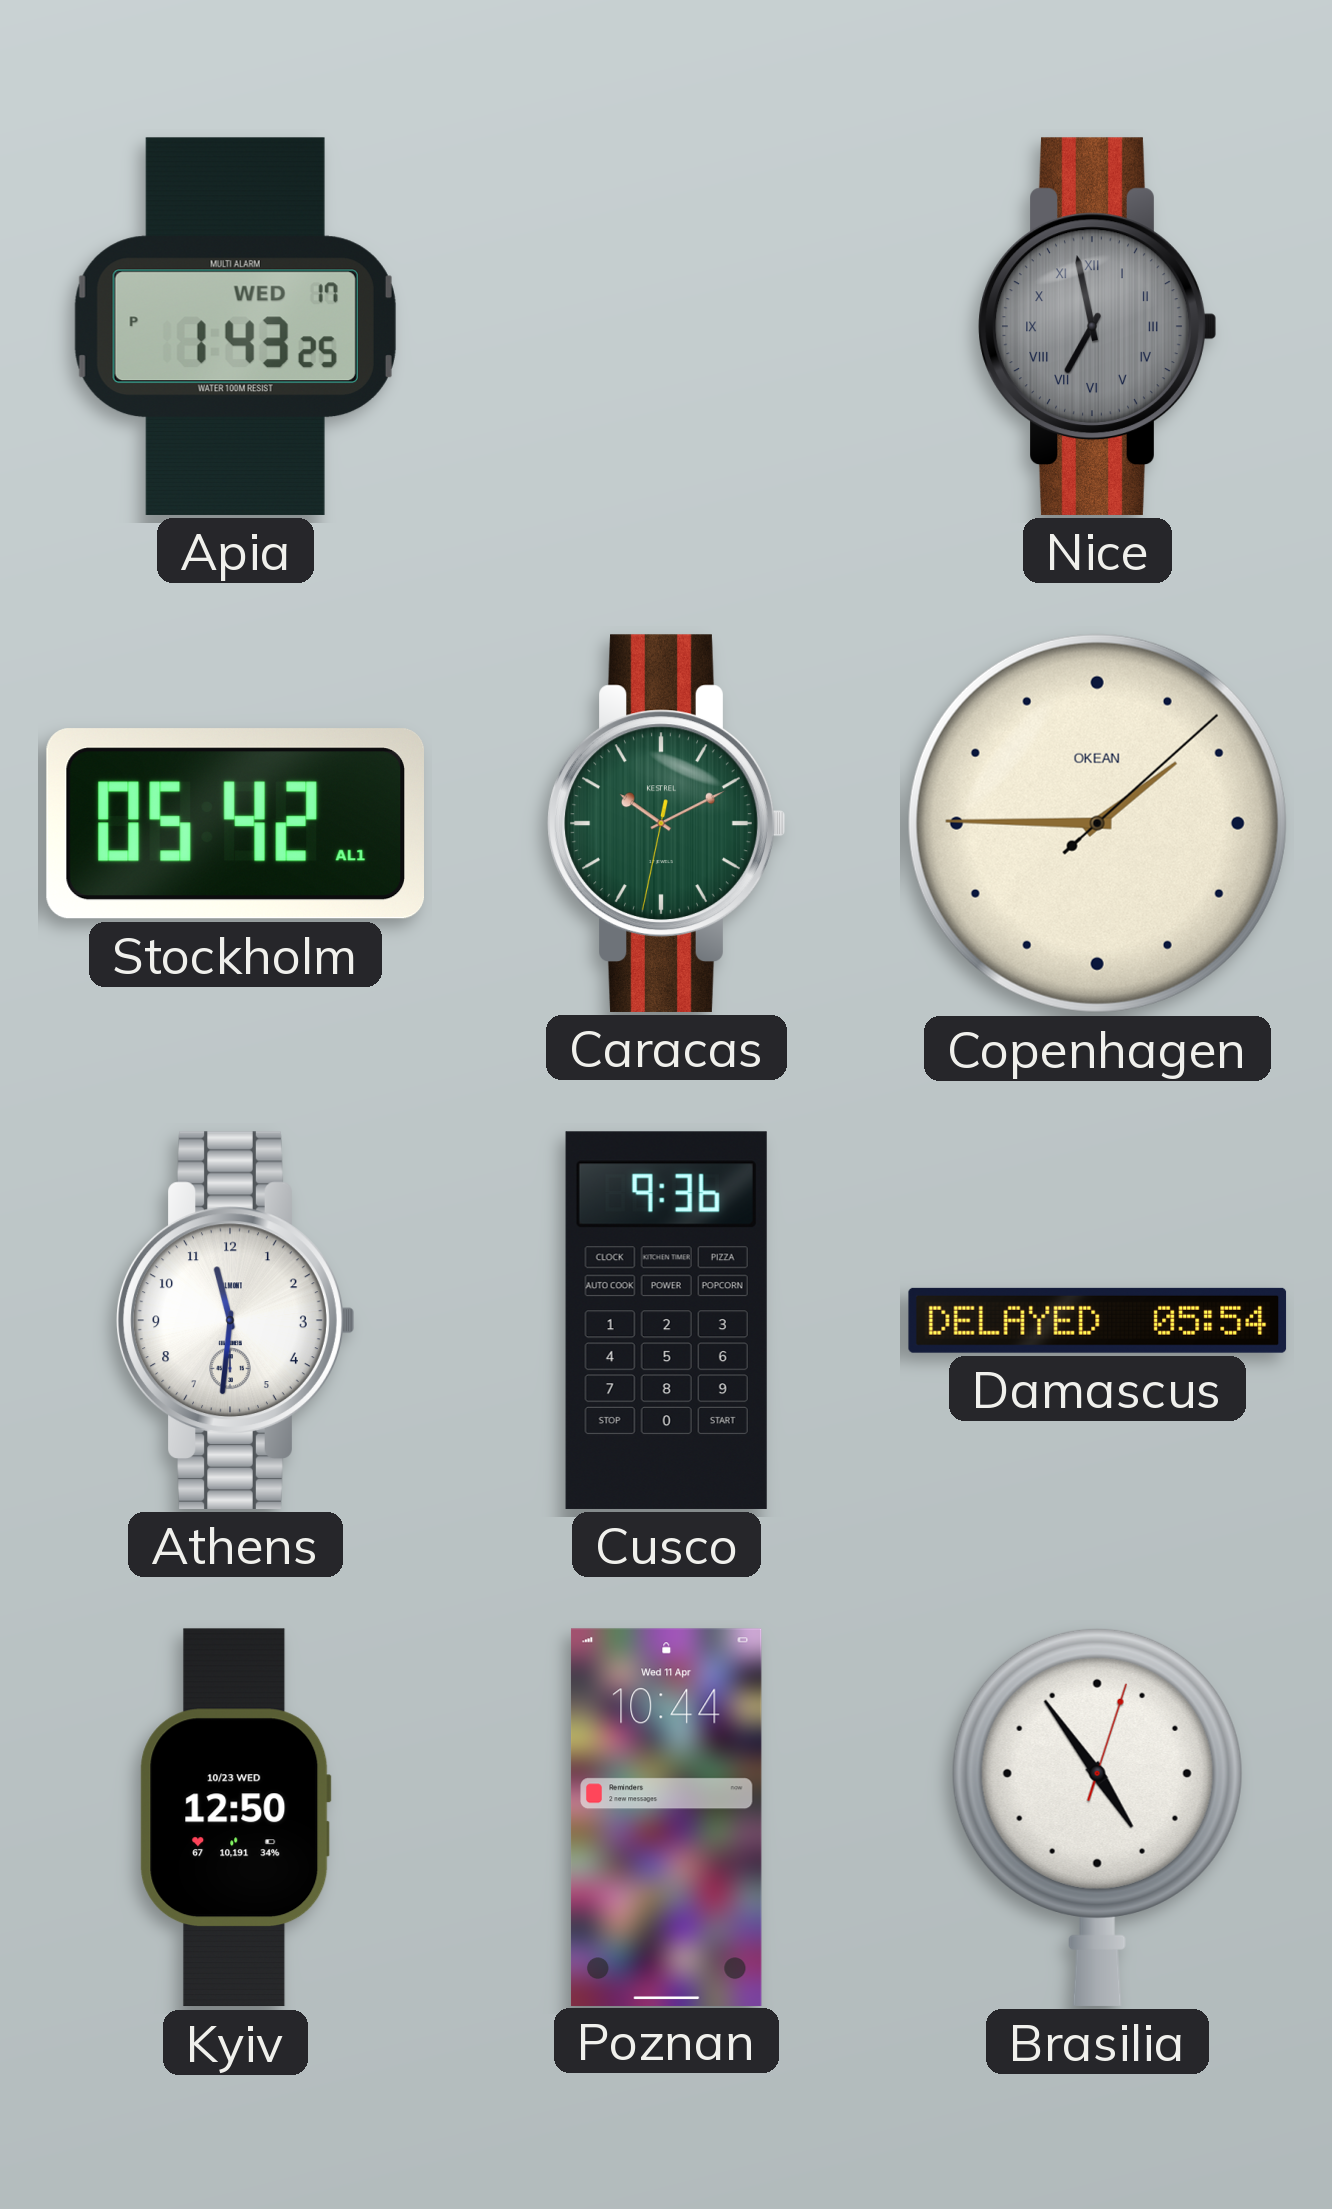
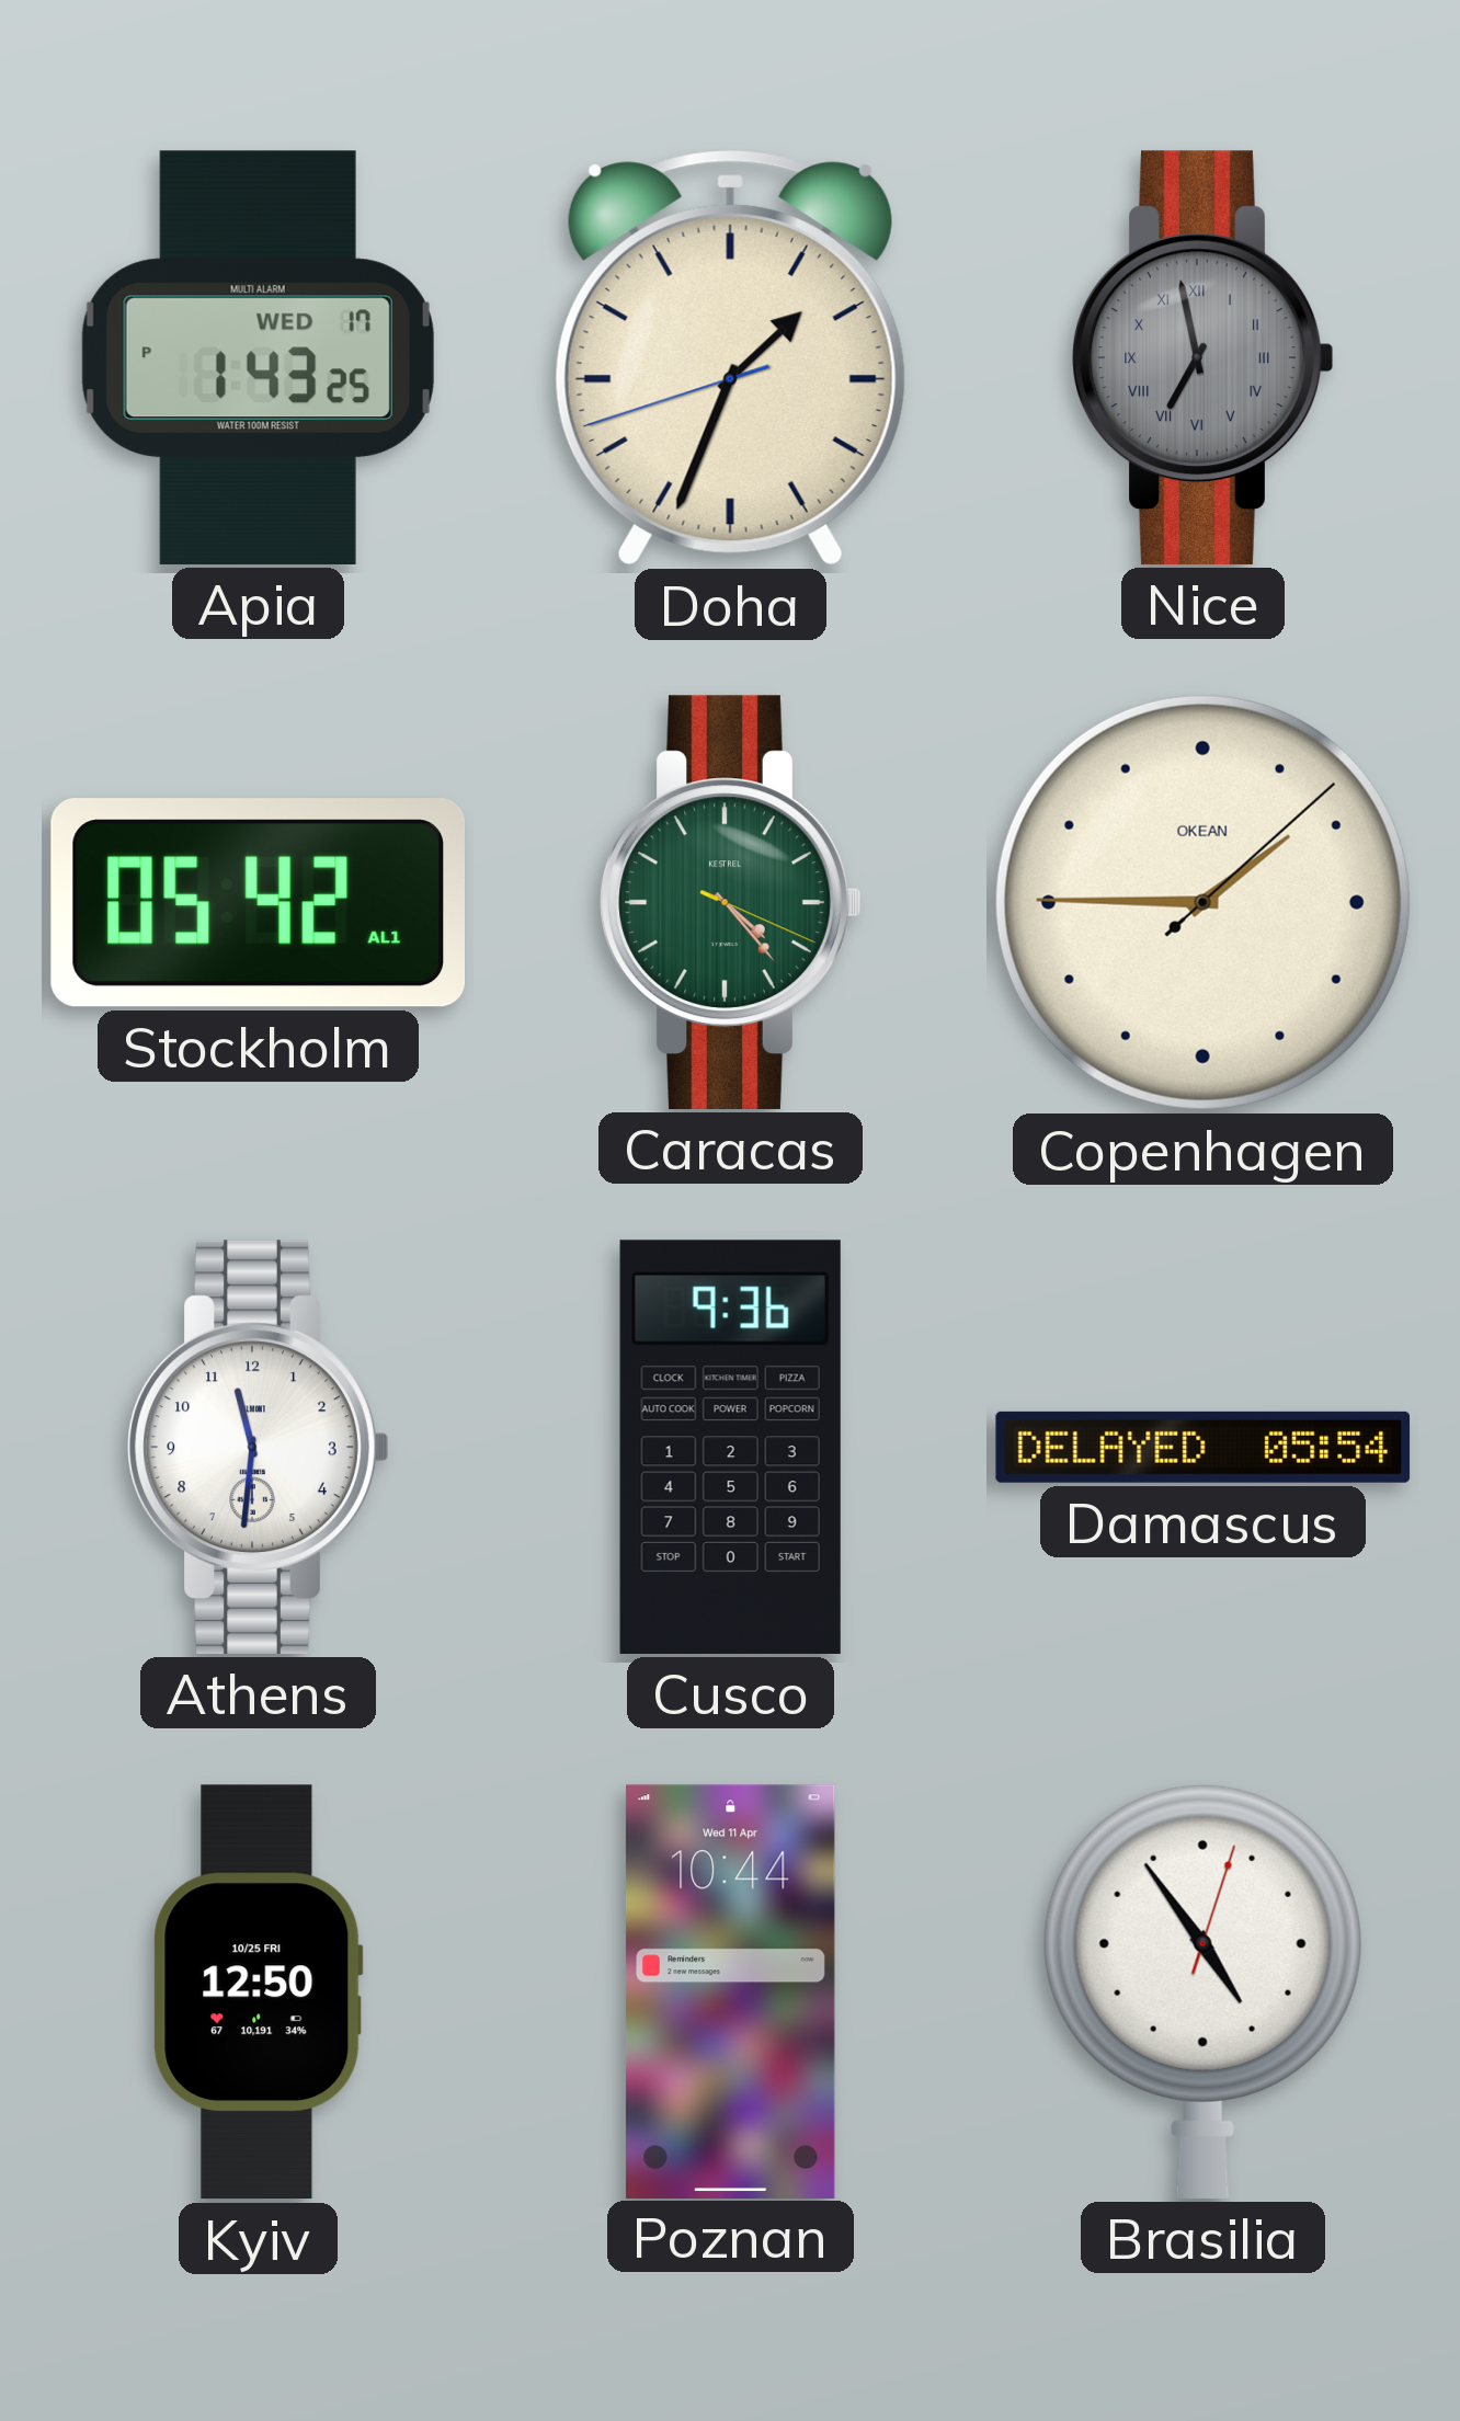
Doha: none -> 1:33
Caracas: 10:10 -> 4:23
Kyiv date: 10/23 WED -> 10/25 FRI
